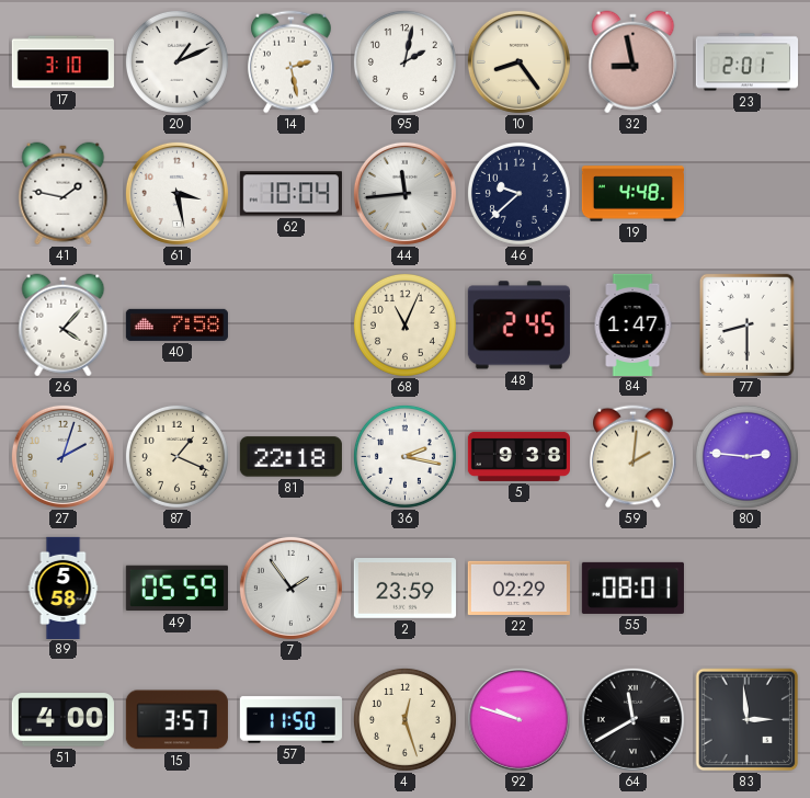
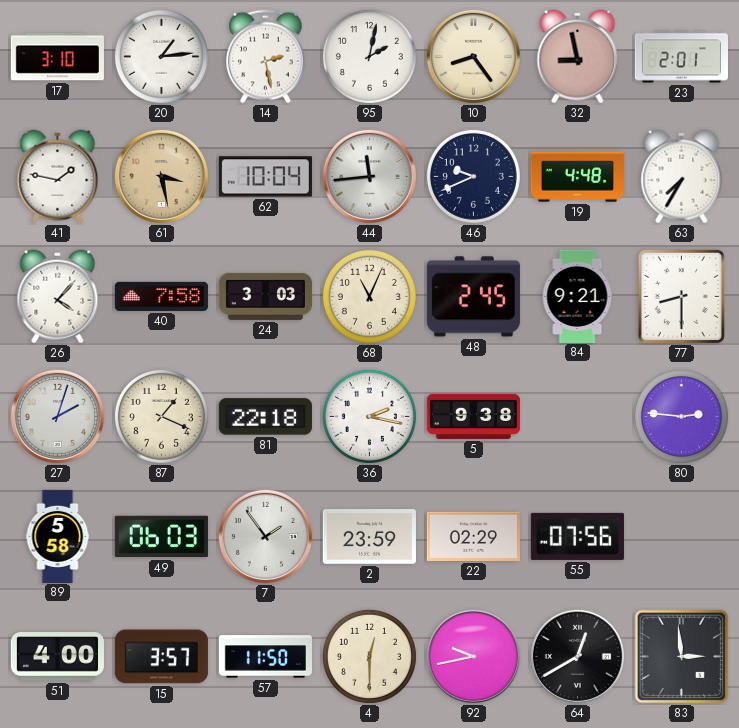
20: 1:11 -> 1:14
61 dial: white -> champagne
46: 9:38 -> 9:41
63: none -> 7:35
24: none -> 3:03
84: 1:47 -> 9:21
59: 2:01 -> none
49: 05:59 -> 06:03
55: 08:01 -> 07:56
4: 12:27 -> 12:30
92: 9:48 -> 9:43
64: 11:40 -> 12:40
